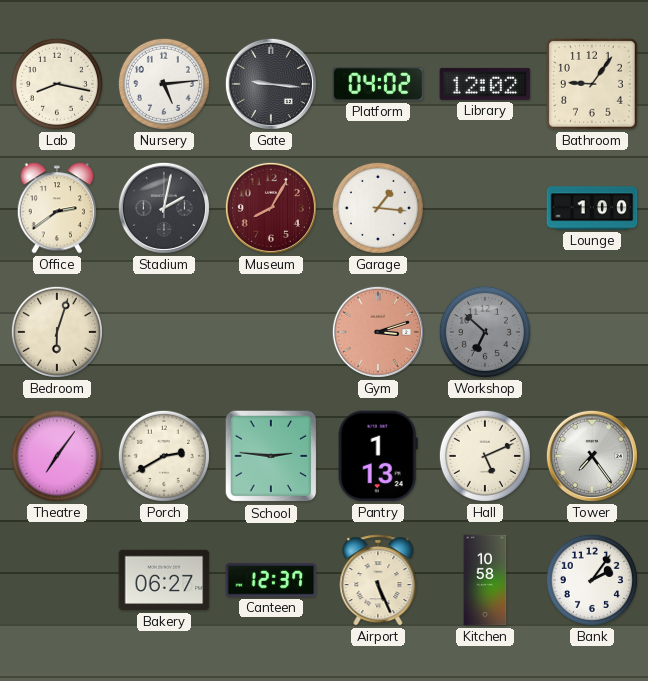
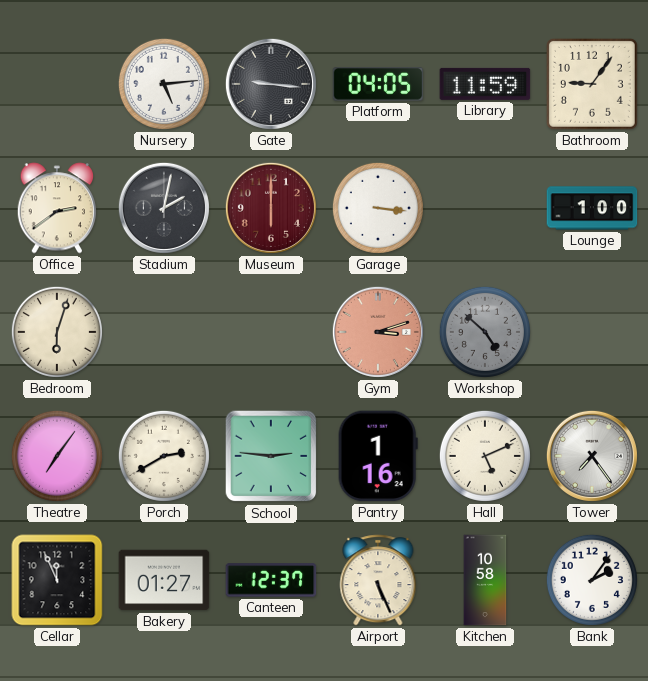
Lab: 8:17 -> none
Platform: 04:02 -> 04:05
Library: 12:02 -> 11:59
Museum: 8:05 -> 6:00
Garage: 1:16 -> 3:16
Workshop: 6:52 -> 4:52
Pantry: 1:13 -> 1:16
Cellar: none -> 11:56
Bakery: 06:27 -> 01:27
